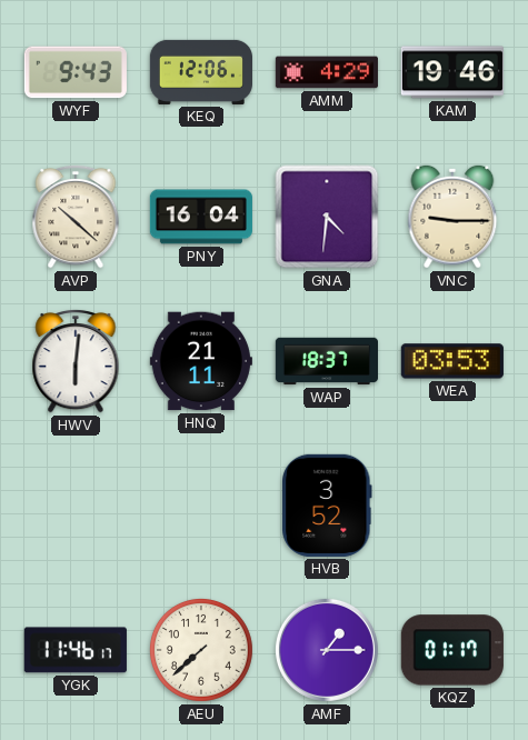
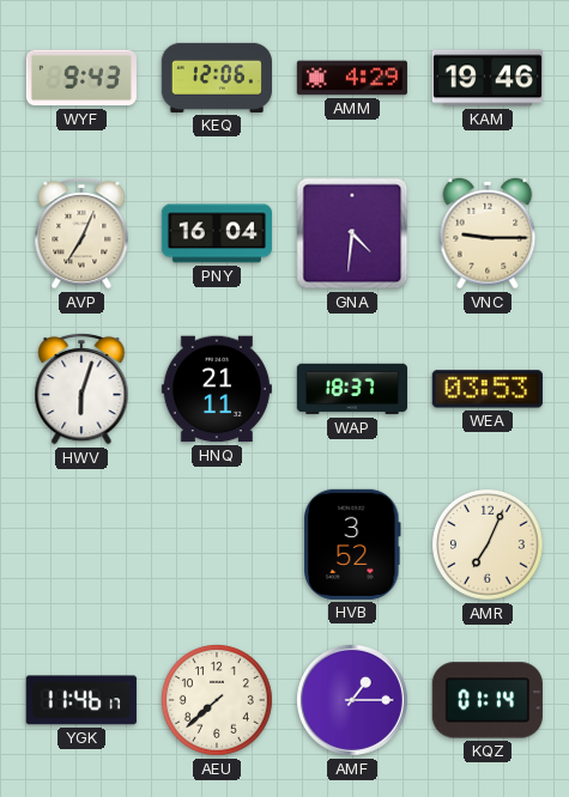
AVP: 10:22 -> 7:04
HWV: 6:01 -> 6:03
AMR: none -> 7:04
KQZ: 01:17 -> 01:14
